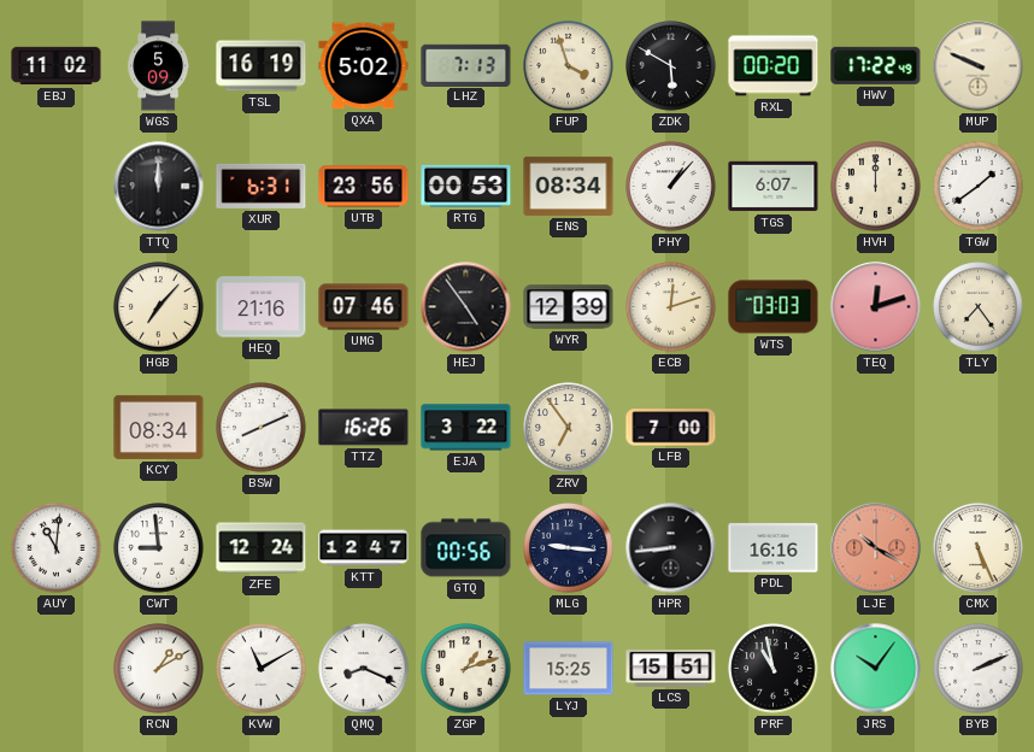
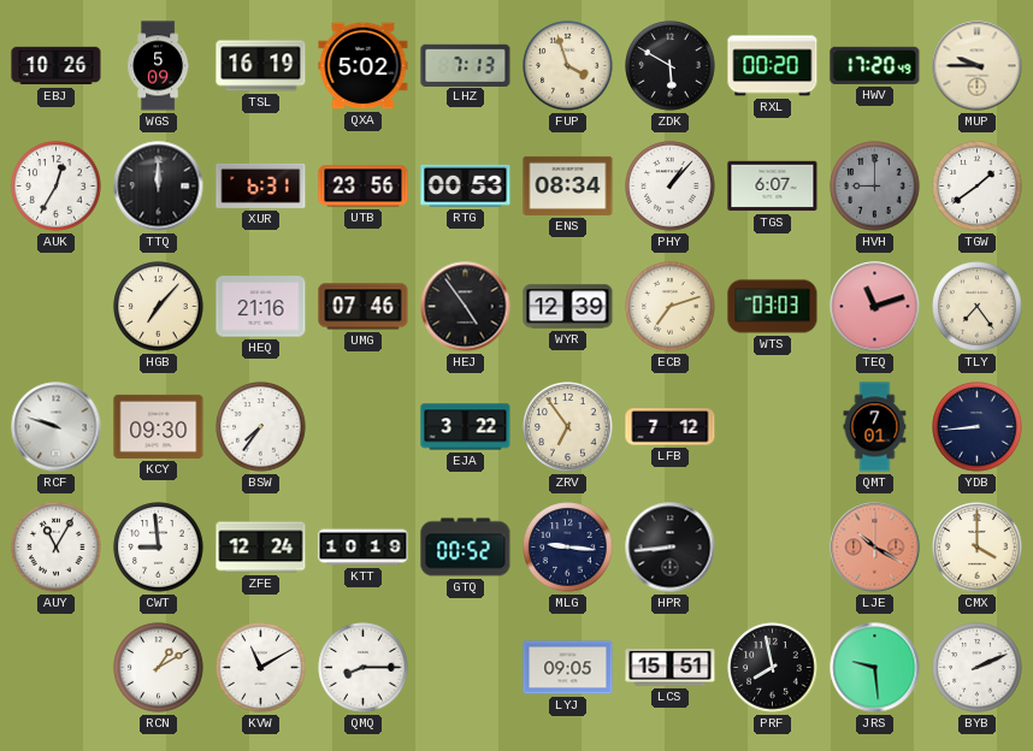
EBJ: 11:02 -> 10:26
HWV: 17:22 -> 17:20
MUP: 9:49 -> 9:45
AUK: none -> 12:35
HVH: 12:00 -> 9:00
HVH dial: cream -> grey
ECB: 12:12 -> 7:12
TEQ: 12:12 -> 11:12
RCF: none -> 9:48
KCY: 08:34 -> 09:30
BSW: 8:11 -> 7:36
TTZ: 16:26 -> none
LFB: 7:00 -> 7:12
QMT: none -> 7:01
YDB: none -> 8:44
AUY: 11:01 -> 11:05
KTT: 12:47 -> 10:19
GTQ: 00:56 -> 00:52
PDL: 16:16 -> none
CMX: 5:26 -> 4:00
QMQ: 8:19 -> 8:15
ZGP: 1:12 -> none
LYJ: 15:25 -> 09:05
PRF: 10:58 -> 7:58
JRS: 10:06 -> 9:29
